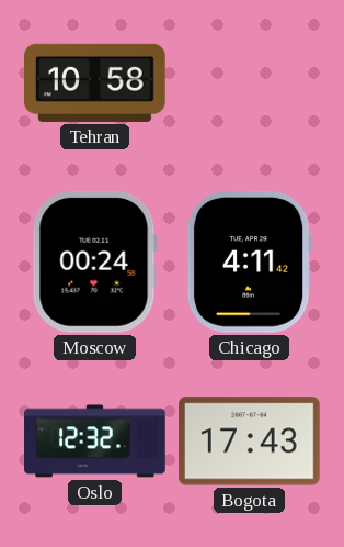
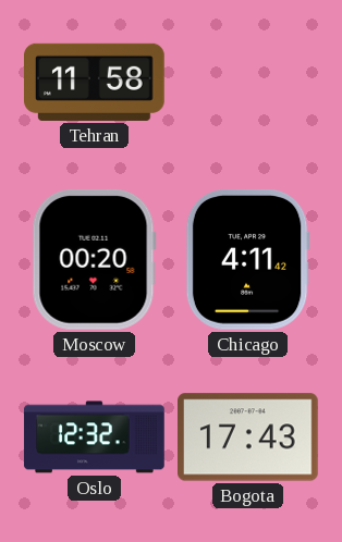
Tehran: 10:58 -> 11:58
Moscow: 00:24 -> 00:20
